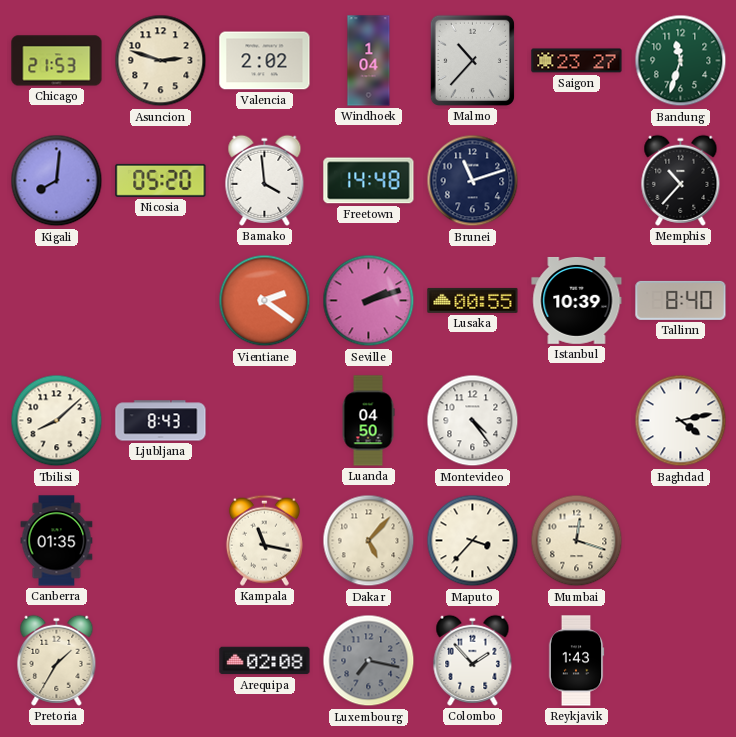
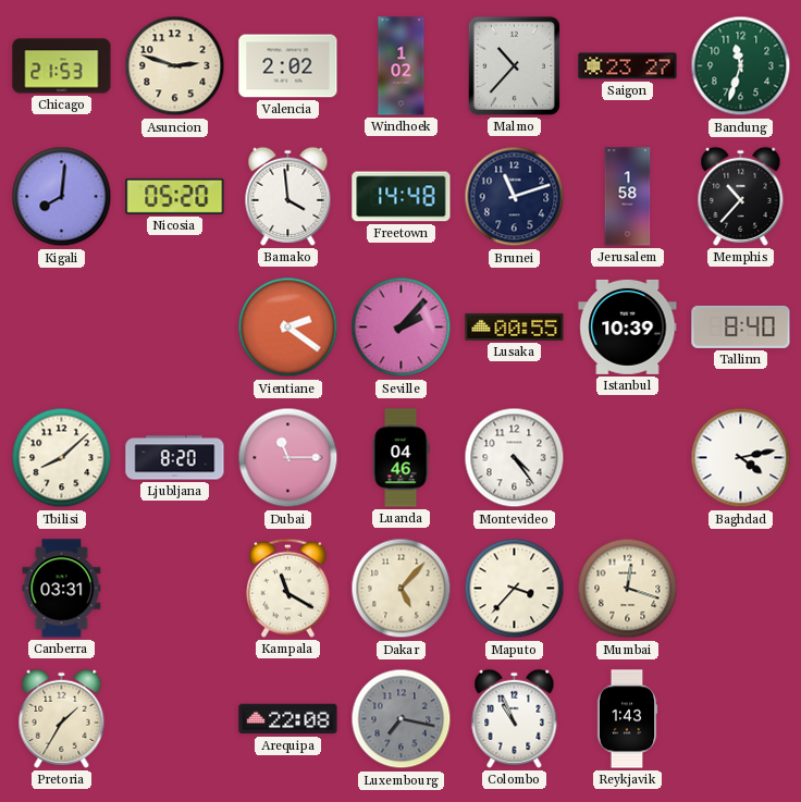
Windhoek: 1:04 -> 1:02
Jerusalem: none -> 1:58
Seville: 2:12 -> 2:07
Ljubljana: 8:43 -> 8:20
Dubai: none -> 11:15
Luanda: 04:50 -> 04:46
Canberra: 01:35 -> 03:31
Kampala: 11:17 -> 11:20
Arequipa: 02:08 -> 22:08
Colombo: 1:53 -> 10:56
